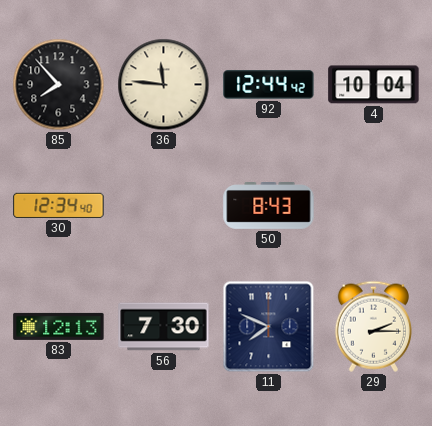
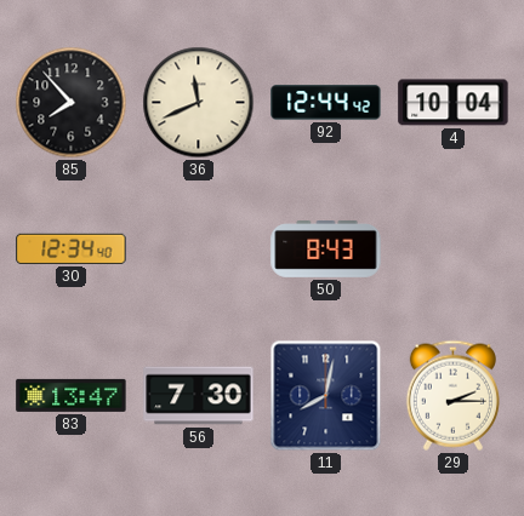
36: 11:46 -> 11:41
83: 12:13 -> 13:47
11: 7:49 -> 8:02
